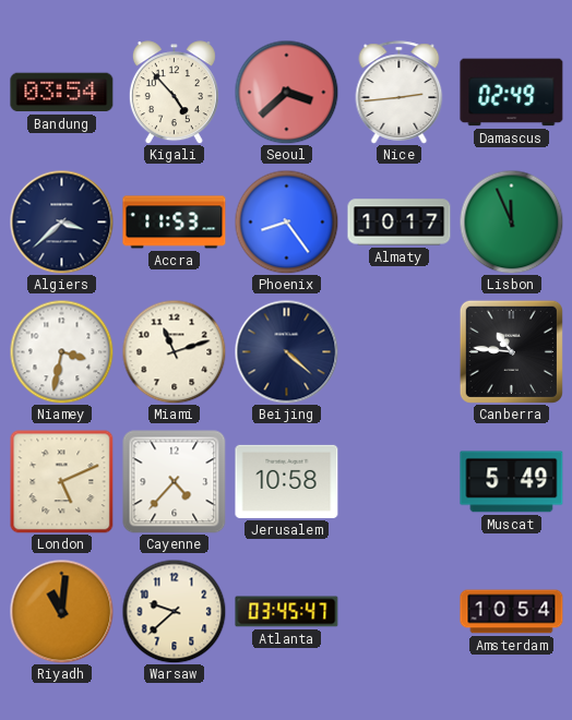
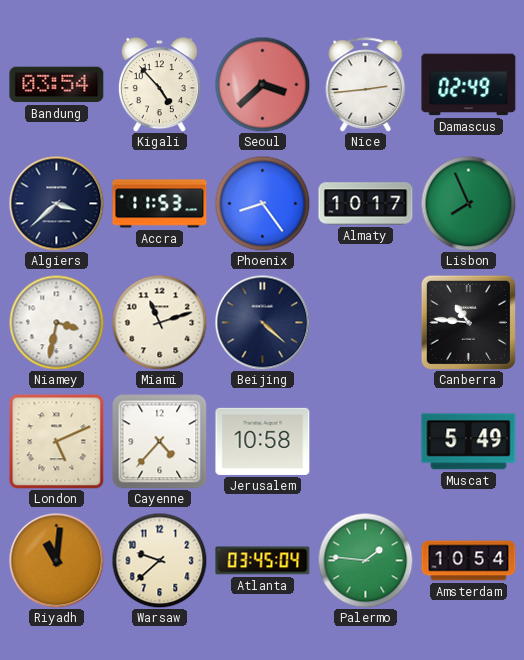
Lisbon: 11:56 -> 7:56
Atlanta: 03:45:47 -> 03:45:04
Palermo: none -> 1:46
